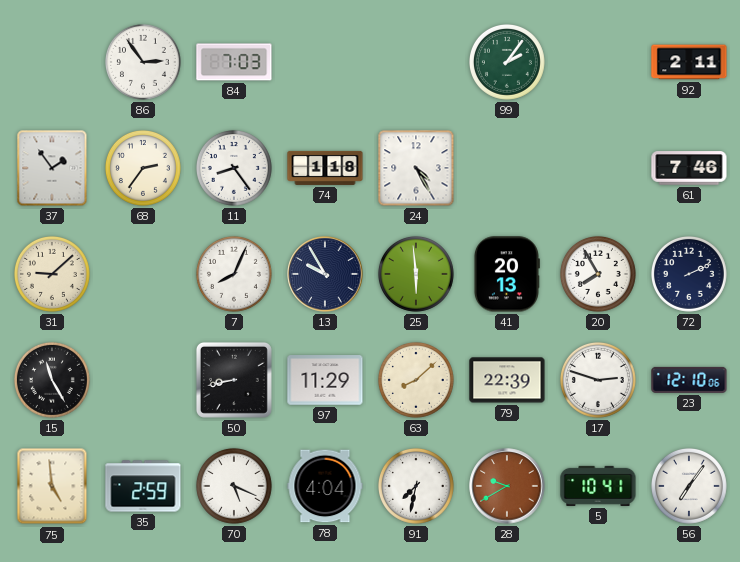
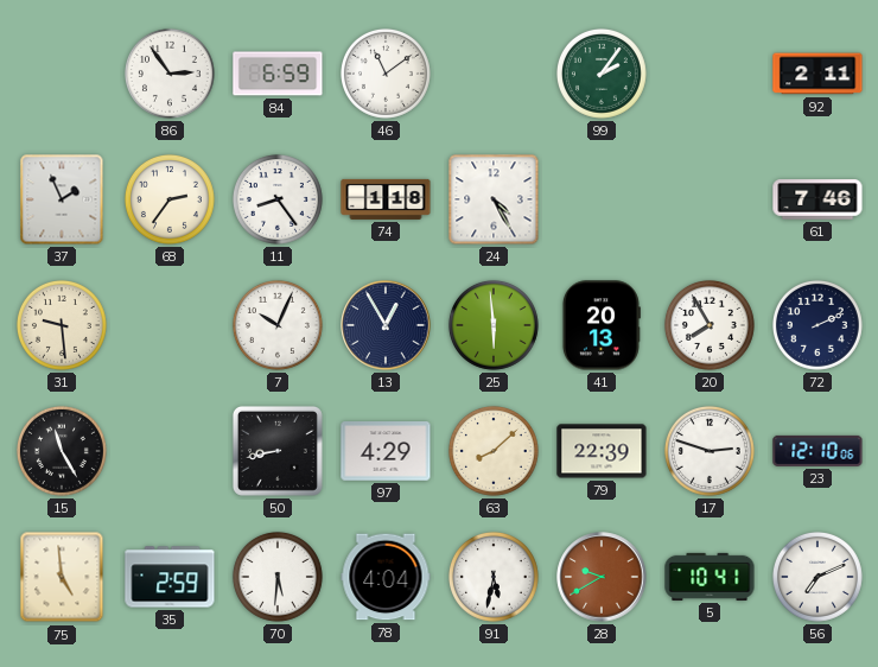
84: 7:03 -> 6:59
46: none -> 11:09
37: 1:54 -> 1:56
31: 9:08 -> 9:29
7: 8:04 -> 10:04
13: 9:55 -> 12:55
97: 11:29 -> 4:29
70: 5:19 -> 5:31
91: 7:32 -> 5:32
56: 7:06 -> 7:11
